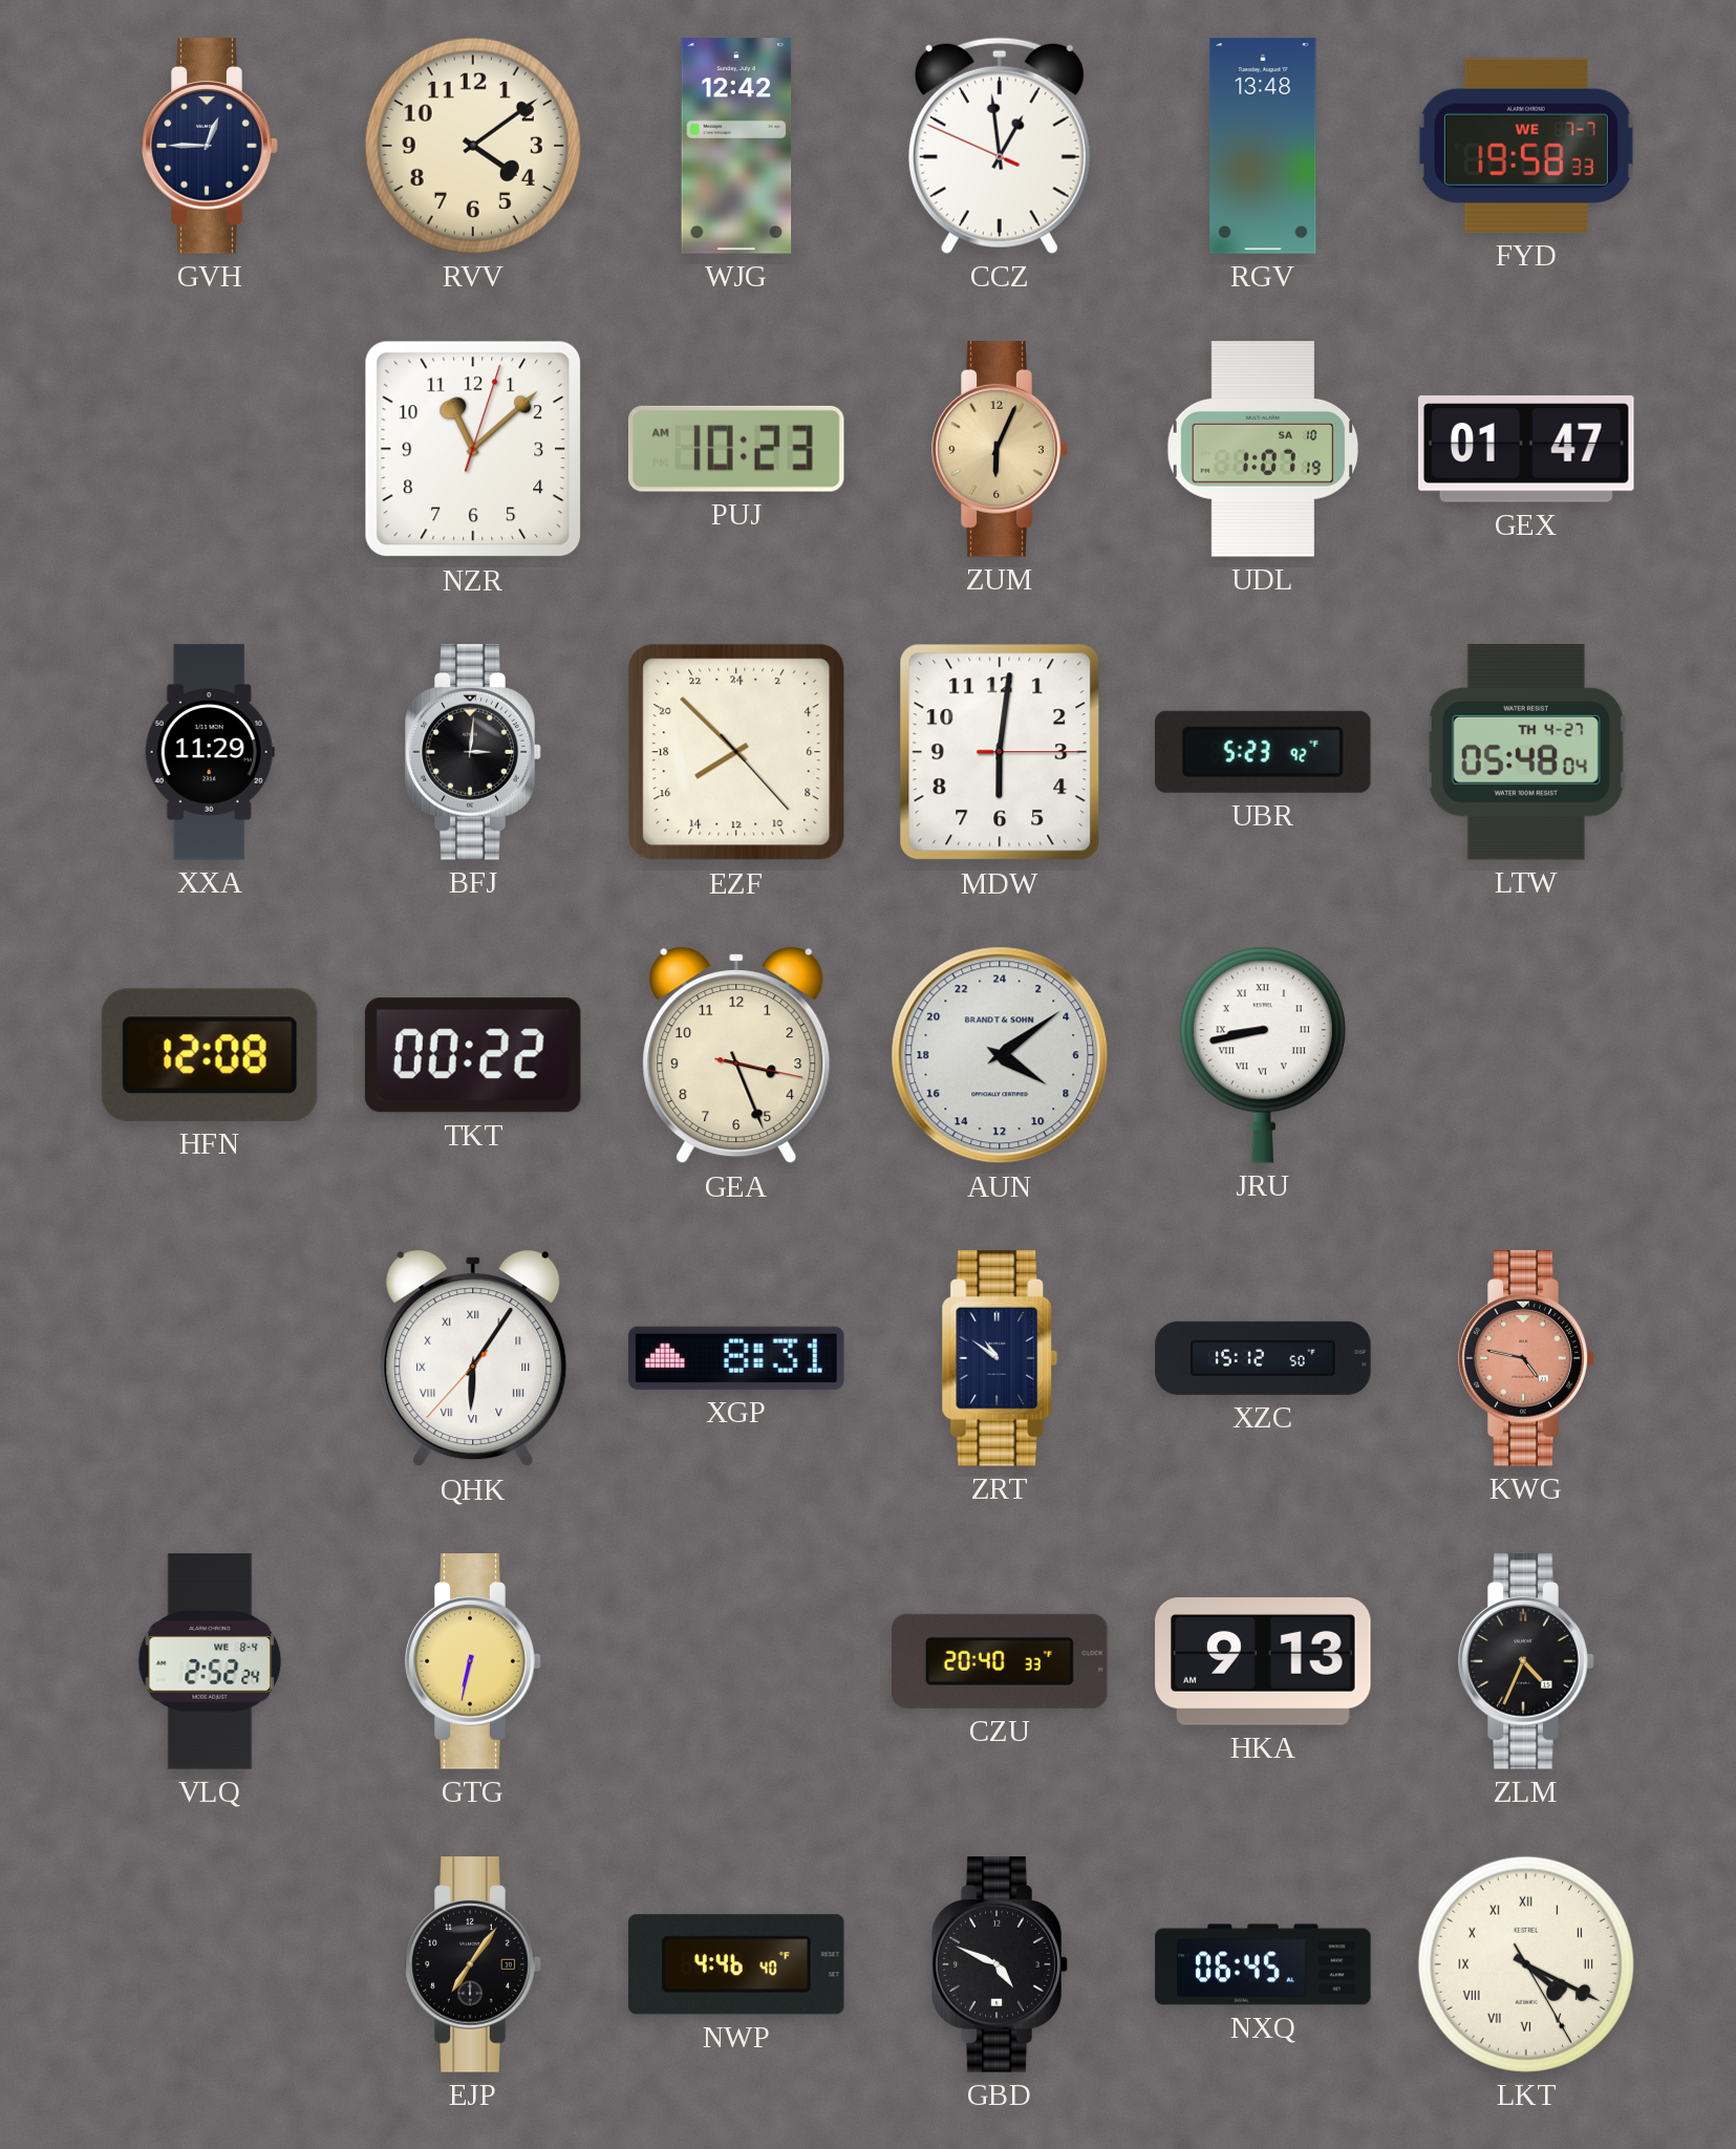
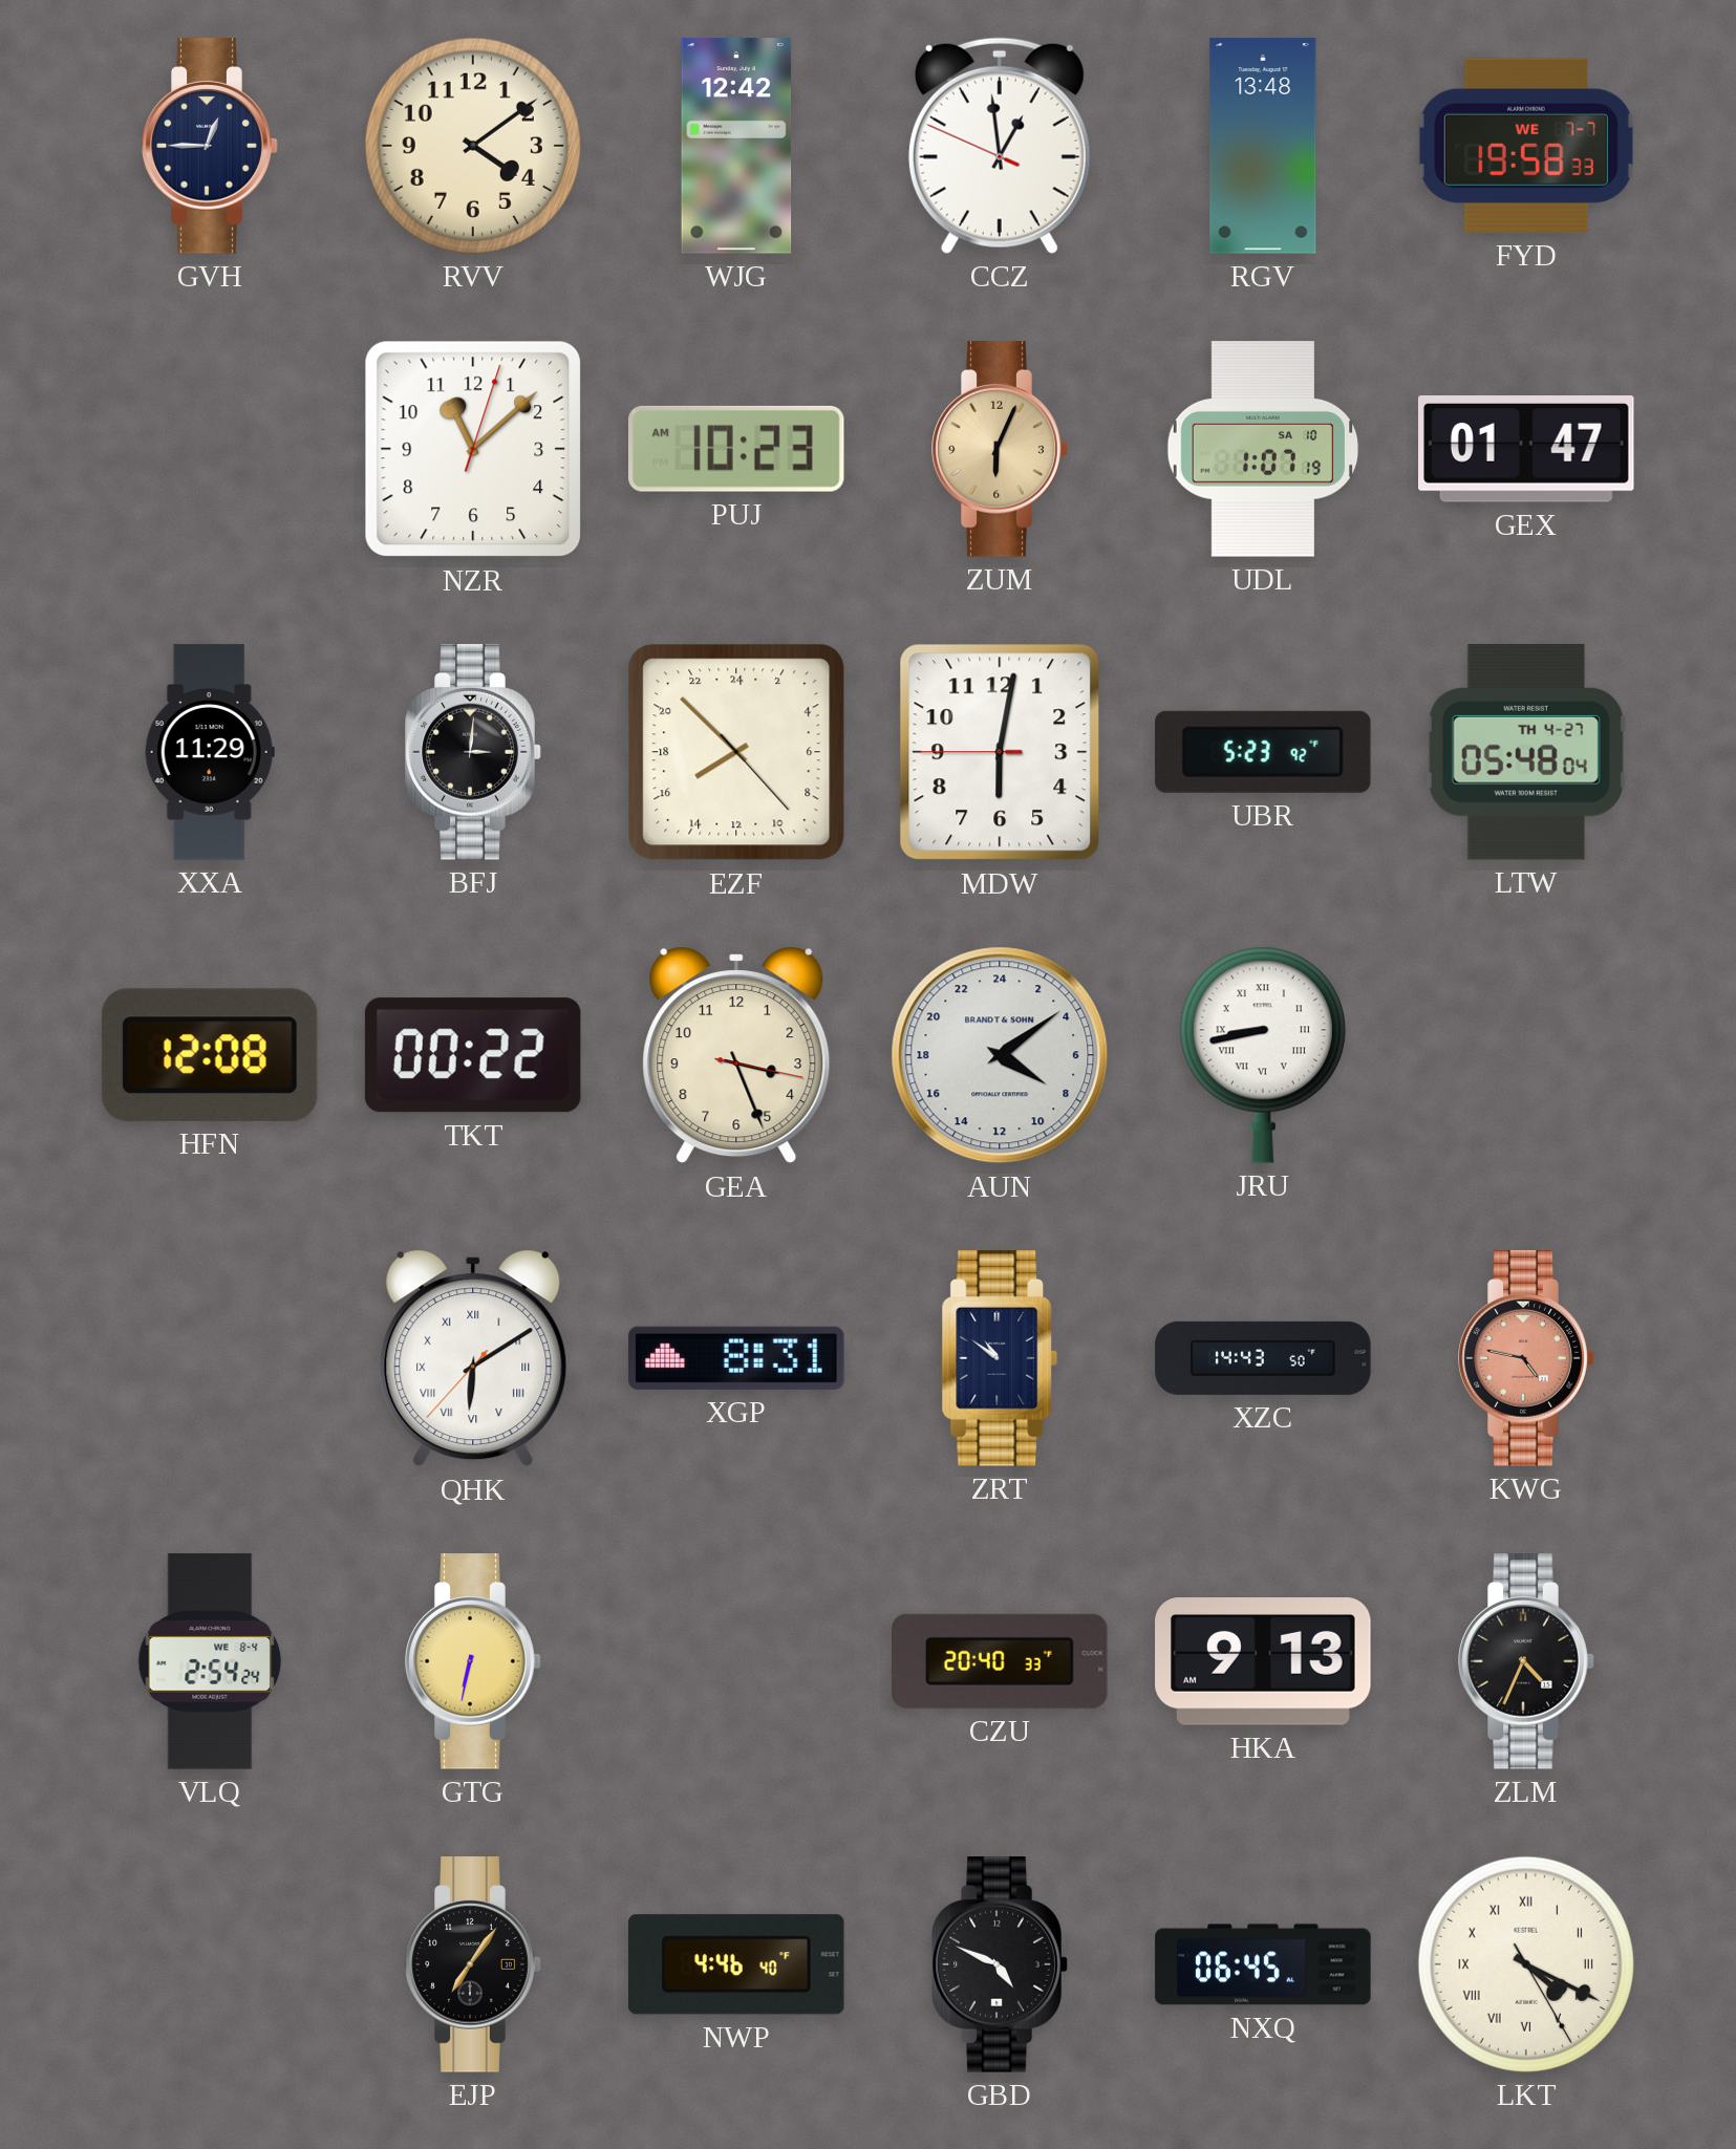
MDW: 6:01:15 -> 6:01:45
QHK: 6:05 -> 6:09
XZC: 15:12 -> 14:43
VLQ: 2:52 -> 2:54
